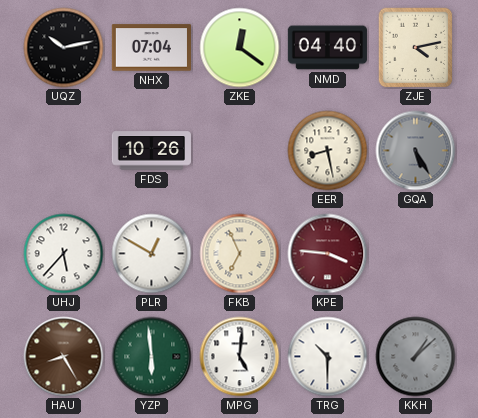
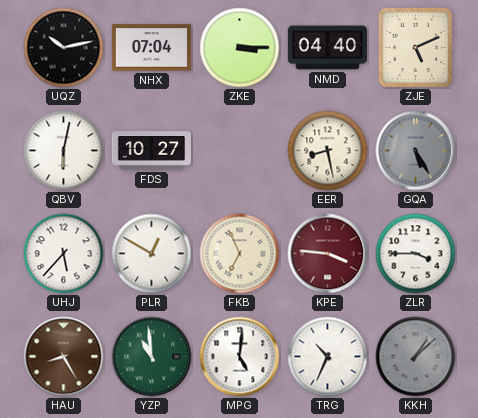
ZKE: 12:21 -> 3:15
ZJE: 4:13 -> 5:11
QBV: none -> 6:02
FDS: 10:26 -> 10:27
ZLR: none -> 3:45
YZP: 5:59 -> 10:59
TRG: 10:30 -> 10:34
